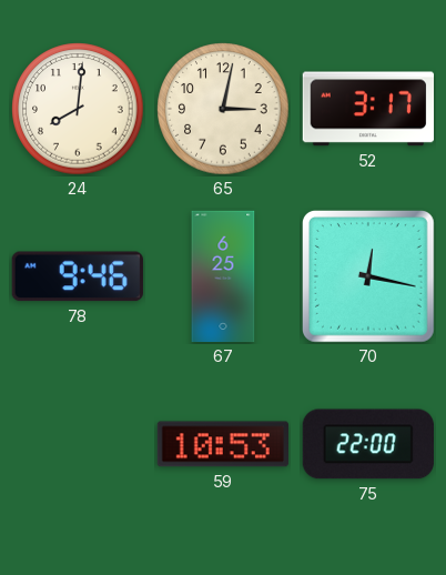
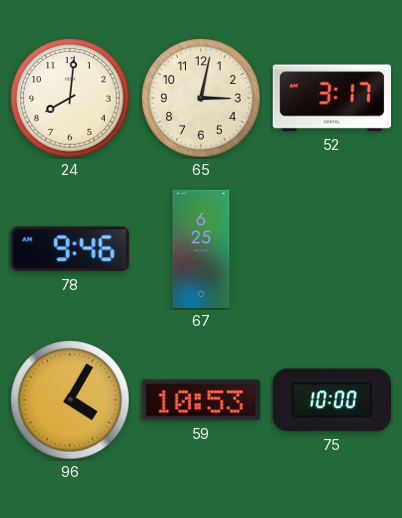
70: 12:17 -> none
96: none -> 4:05
75: 22:00 -> 10:00
